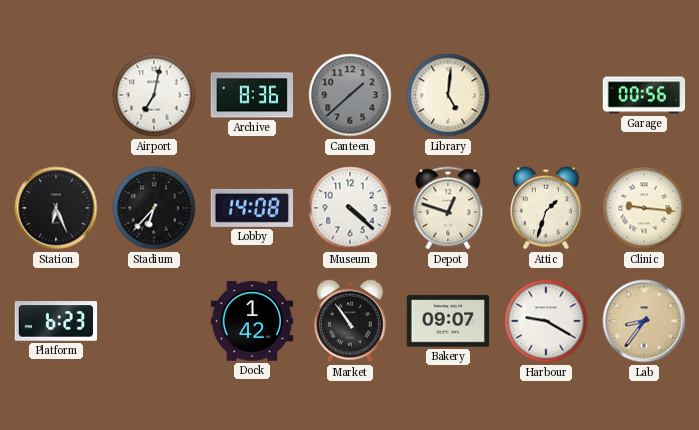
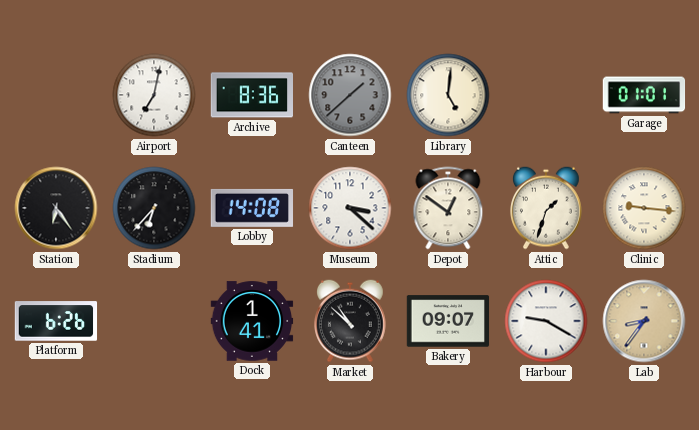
Garage: 00:56 -> 01:01
Station: 6:26 -> 6:24
Museum: 4:22 -> 3:22
Depot: 12:48 -> 12:51
Platform: 6:23 -> 6:26
Dock: 1:42 -> 1:41
Market: 10:54 -> 10:52
